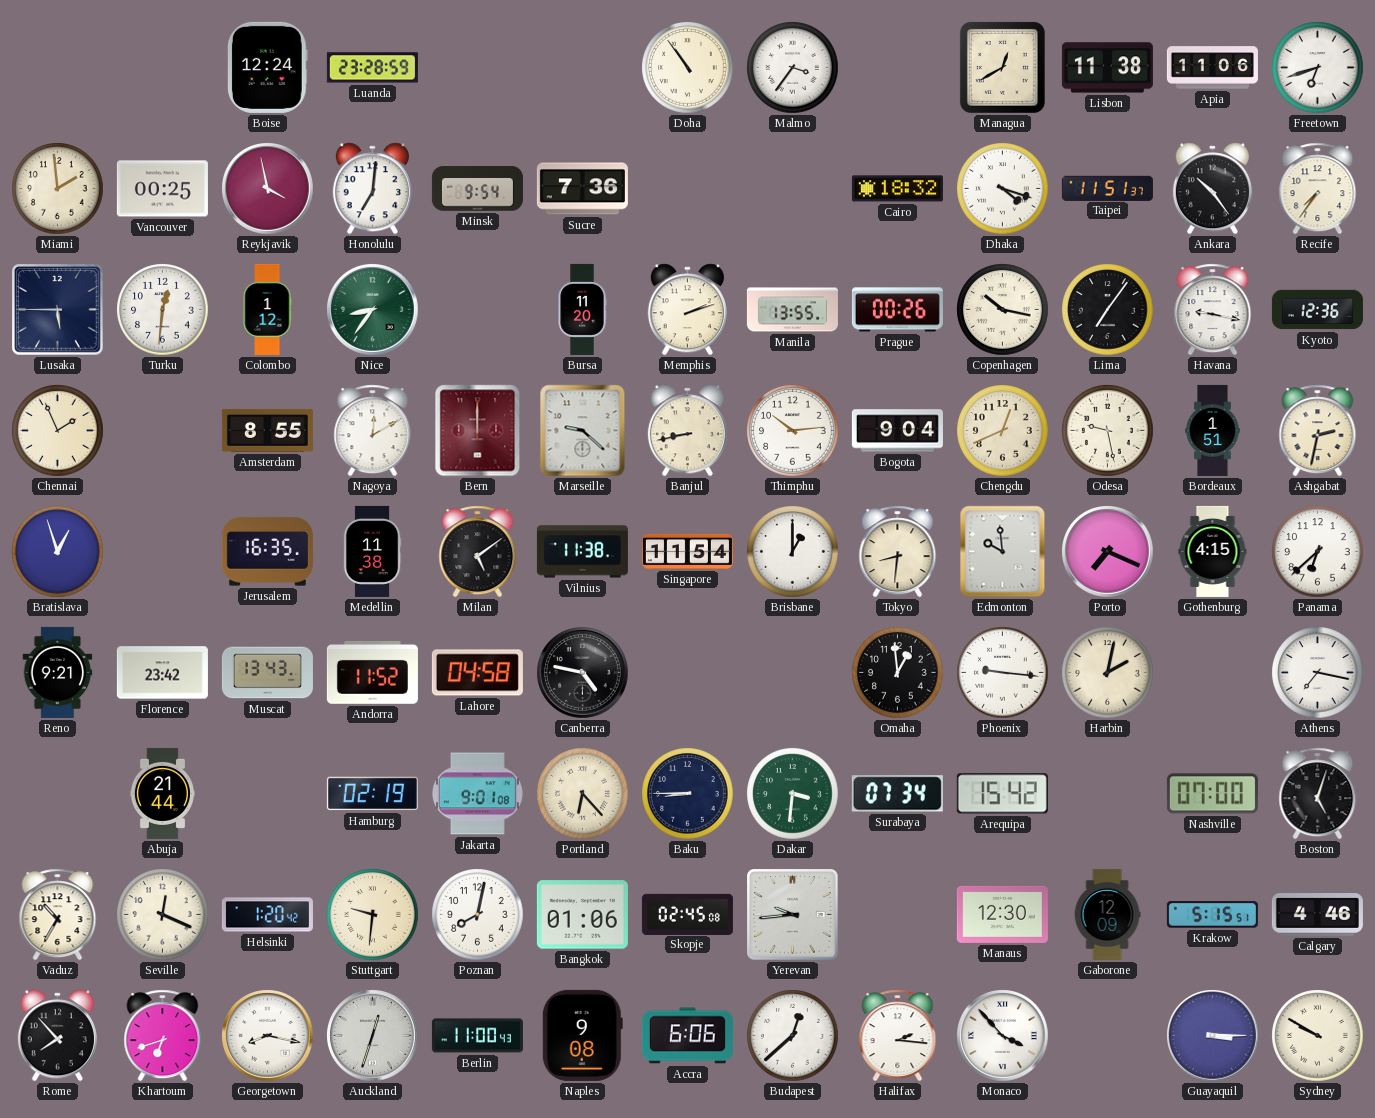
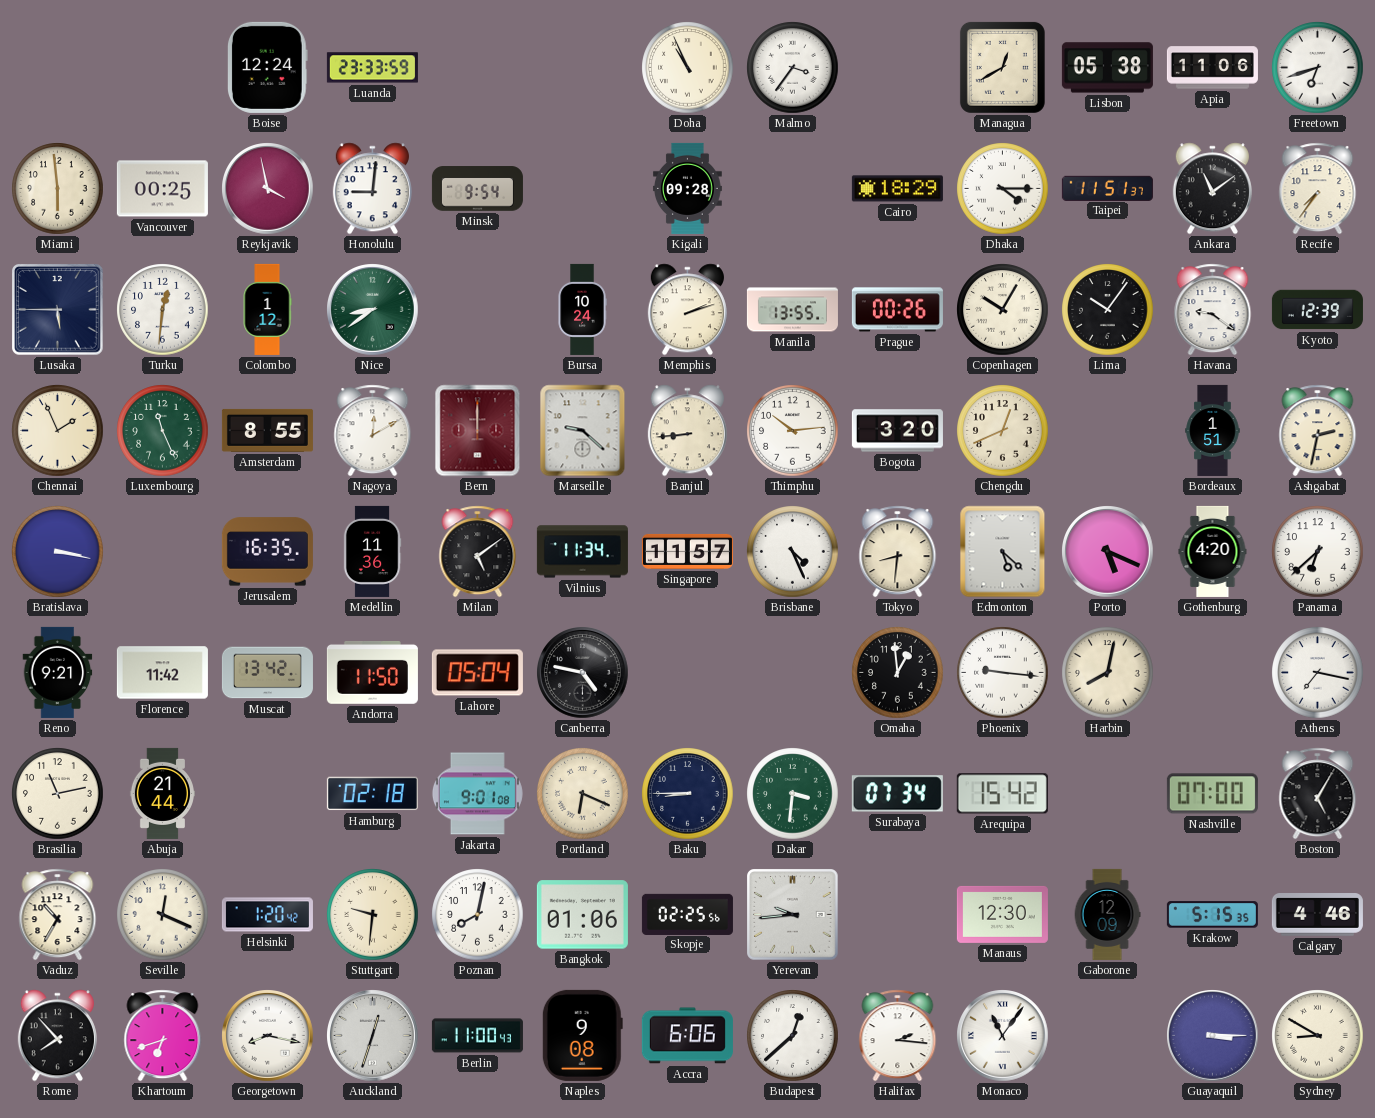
Luanda: 23:28 -> 23:33
Doha: 10:54 -> 10:56
Lisbon: 11:38 -> 05:38
Miami: 1:59 -> 5:59
Honolulu: 7:01 -> 9:01
Sucre: 7:36 -> none
Kigali: none -> 09:28
Cairo: 18:32 -> 18:29
Dhaka: 4:18 -> 4:15
Ankara: 10:24 -> 11:09
Nice: 8:36 -> 8:39
Bursa: 11:20 -> 10:24
Copenhagen: 10:17 -> 10:05
Lima: 7:06 -> 10:06
Havana: 9:17 -> 9:21
Kyoto: 12:36 -> 12:39
Luxembourg: none -> 11:26
Banjul: 8:43 -> 8:44
Bogota: 9:04 -> 3:20
Odesa: 9:28 -> none
Bratislava: 12:57 -> 3:17
Medellin: 11:38 -> 11:36
Vilnius: 11:38 -> 11:34
Singapore: 11:54 -> 11:57
Brisbane: 1:00 -> 4:26
Edmonton: 9:59 -> 5:22
Porto: 7:19 -> 5:19
Gothenburg: 4:15 -> 4:20
Florence: 23:42 -> 11:42
Muscat: 13:43 -> 13:42
Andorra: 11:52 -> 11:50
Lahore: 04:58 -> 05:04
Harbin: 2:02 -> 8:02
Brasilia: none -> 11:13
Hamburg: 02:19 -> 02:18
Portland: 6:23 -> 6:19
Boston: 5:03 -> 5:05
Skopje: 02:45 -> 02:25
Krakow: 5:15:51 -> 5:15:35
Monaco: 3:53 -> 11:06
Sydney: 9:50 -> 8:50
